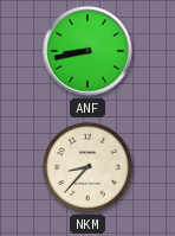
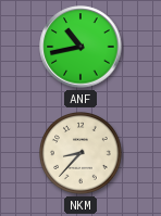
ANF: 8:43 -> 10:43
